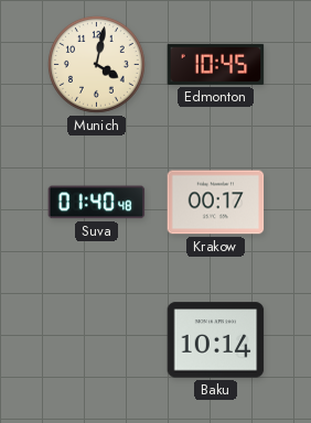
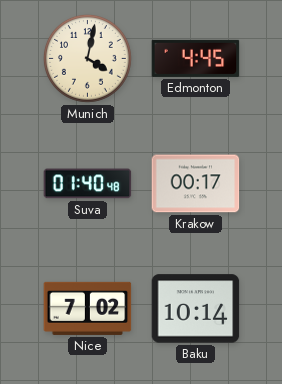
Edmonton: 10:45 -> 4:45
Nice: none -> 7:02
